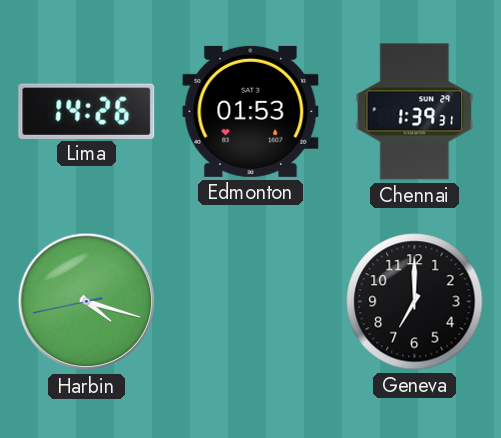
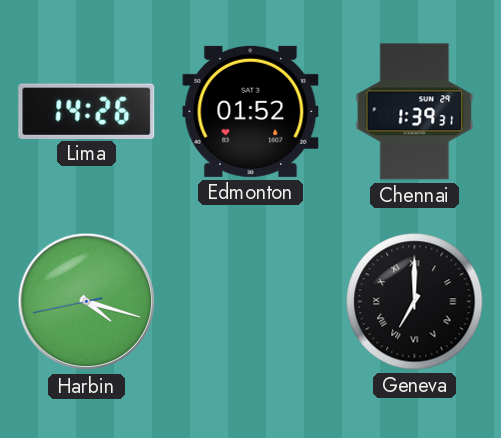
Edmonton: 01:53 -> 01:52
Geneva numerals: Arabic -> Roman
